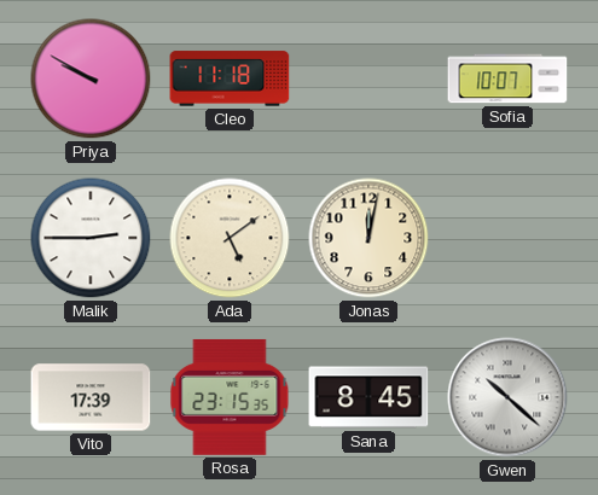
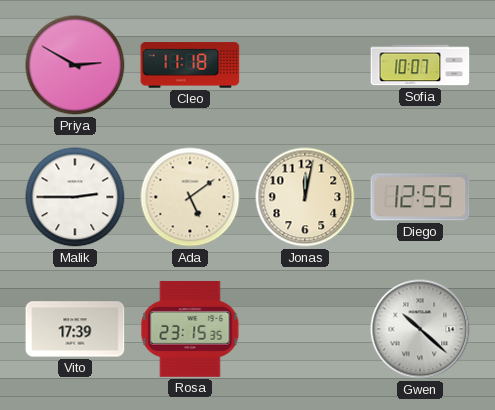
Priya: 9:50 -> 2:50
Diego: none -> 12:55
Sana: 8:45 -> none
